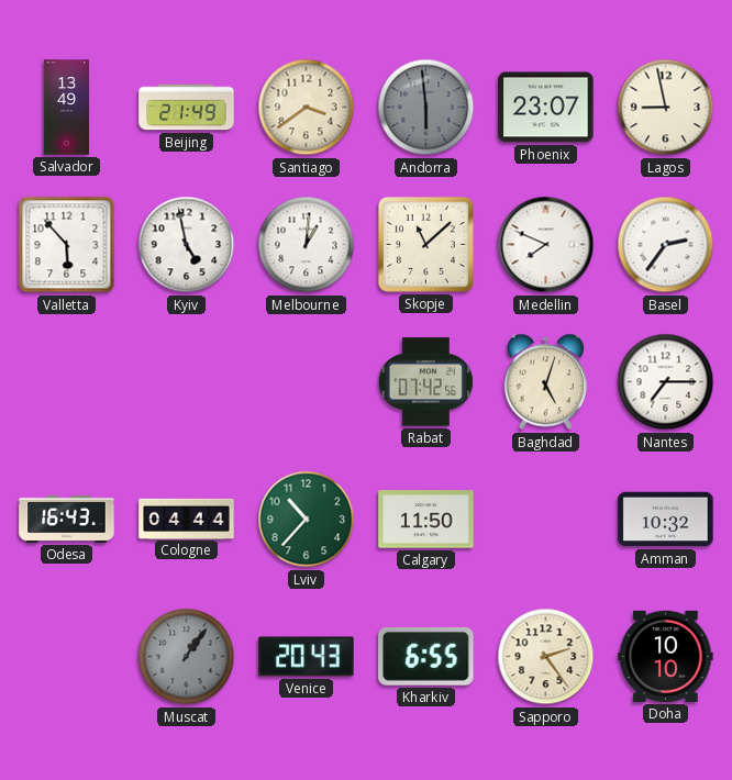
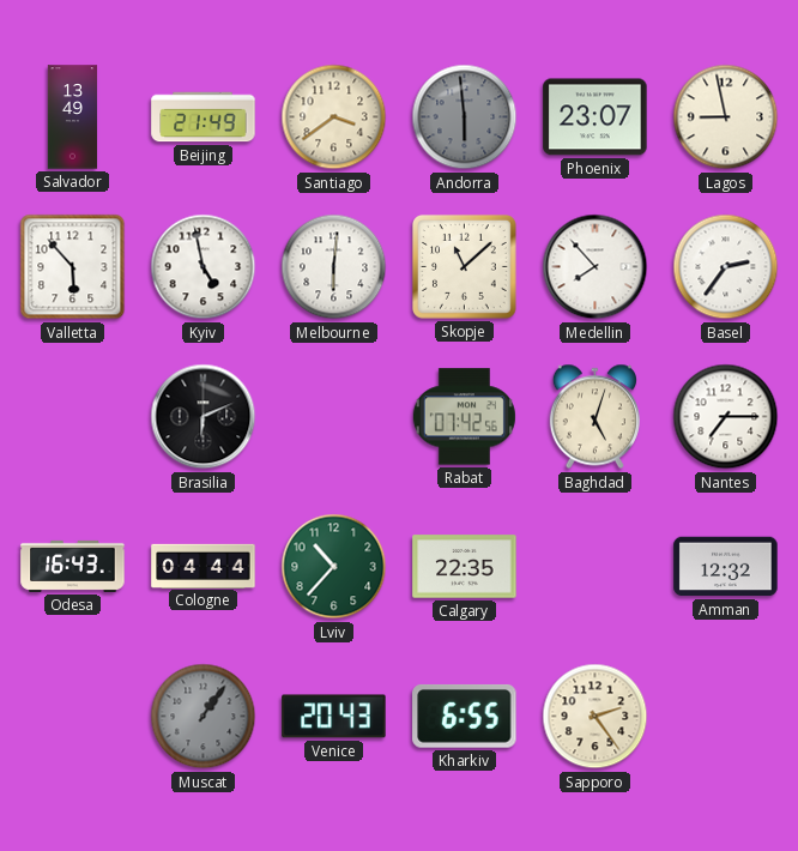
Melbourne: 1:01 -> 6:01
Medellin: 7:49 -> 7:53
Brasilia: none -> 6:11
Calgary: 11:50 -> 22:35
Amman: 10:32 -> 12:32
Doha: 10:10 -> none
